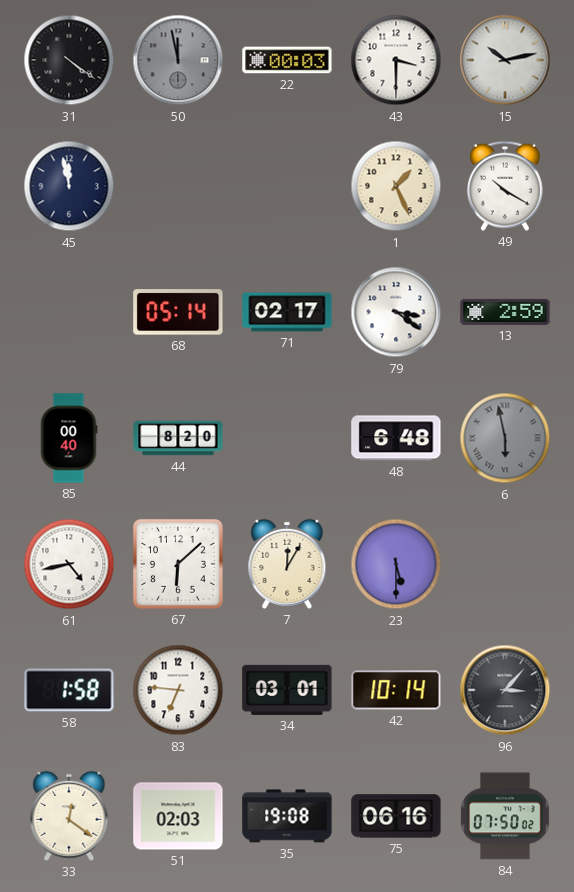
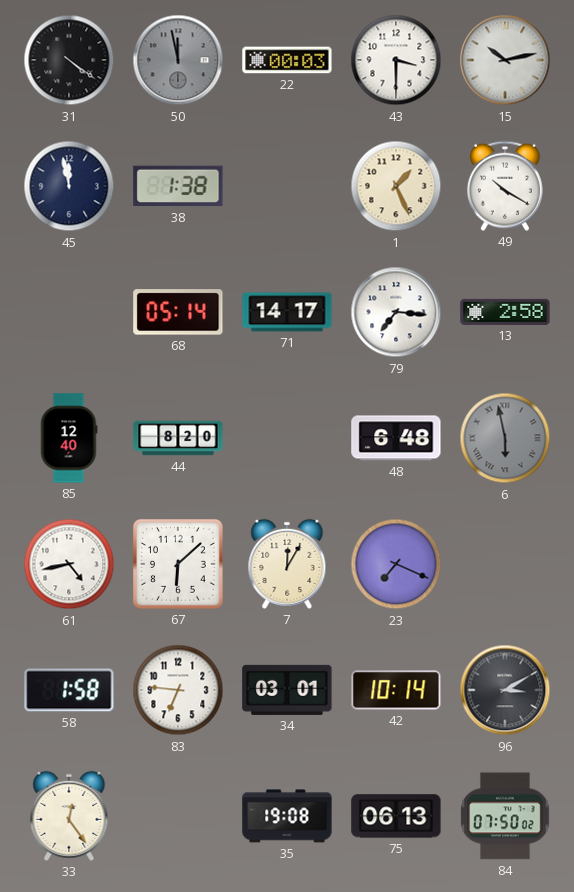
38: none -> 1:38
71: 02:17 -> 14:17
79: 3:21 -> 7:16
13: 2:59 -> 2:58
85: 00:40 -> 12:40
23: 5:30 -> 7:19
96: 3:07 -> 3:10
33: 12:21 -> 12:24
51: 02:03 -> none
75: 06:16 -> 06:13
